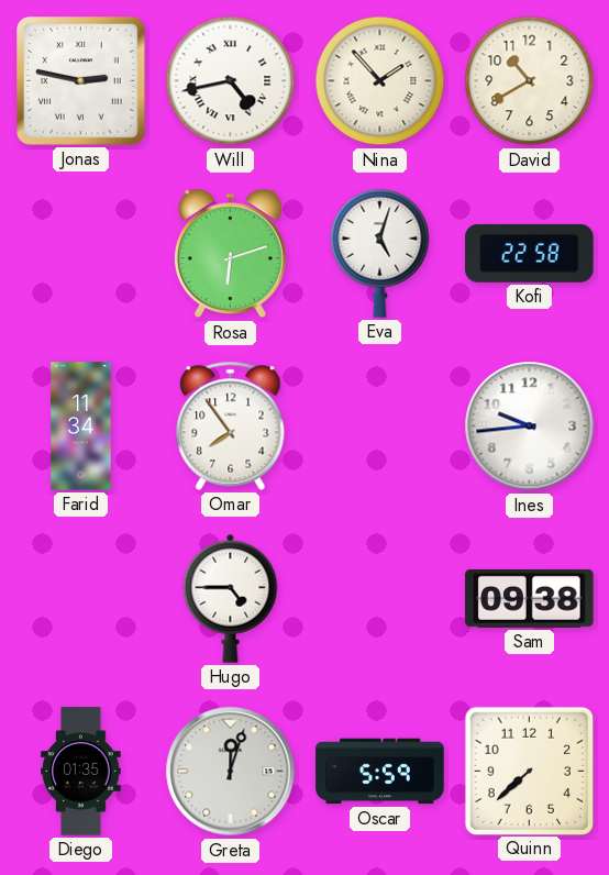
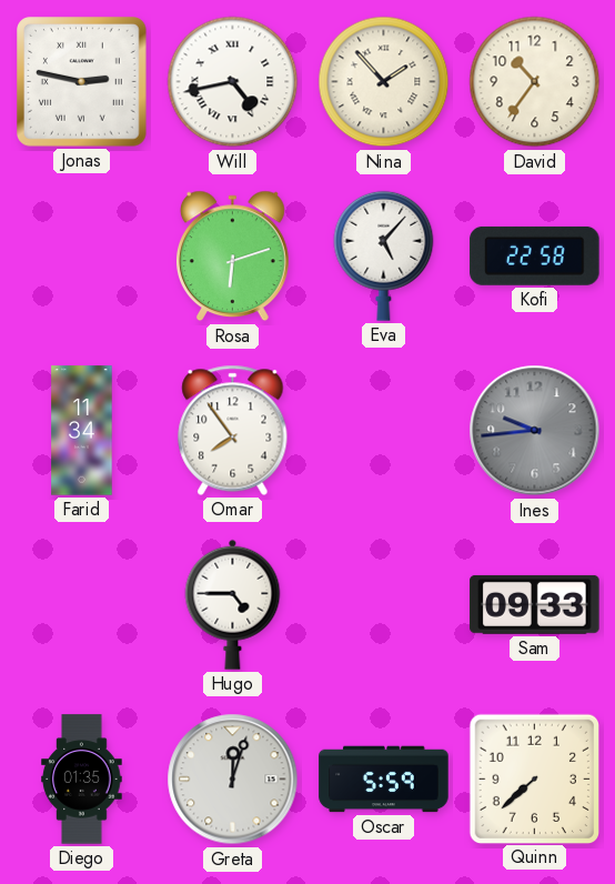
David: 10:40 -> 10:36
Eva: 5:03 -> 5:07
Ines dial: white -> grey
Sam: 09:38 -> 09:33
